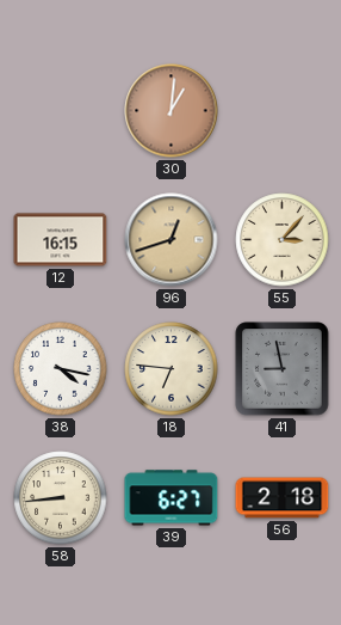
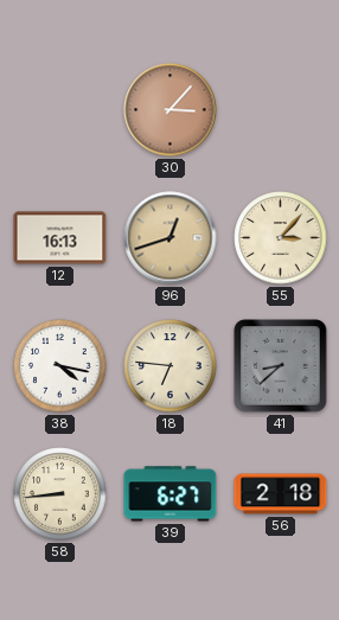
30: 1:01 -> 3:07
12: 16:15 -> 16:13
41: 8:58 -> 8:38
